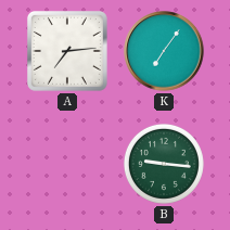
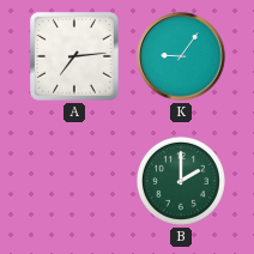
K: 7:06 -> 9:06
B: 9:16 -> 2:00
